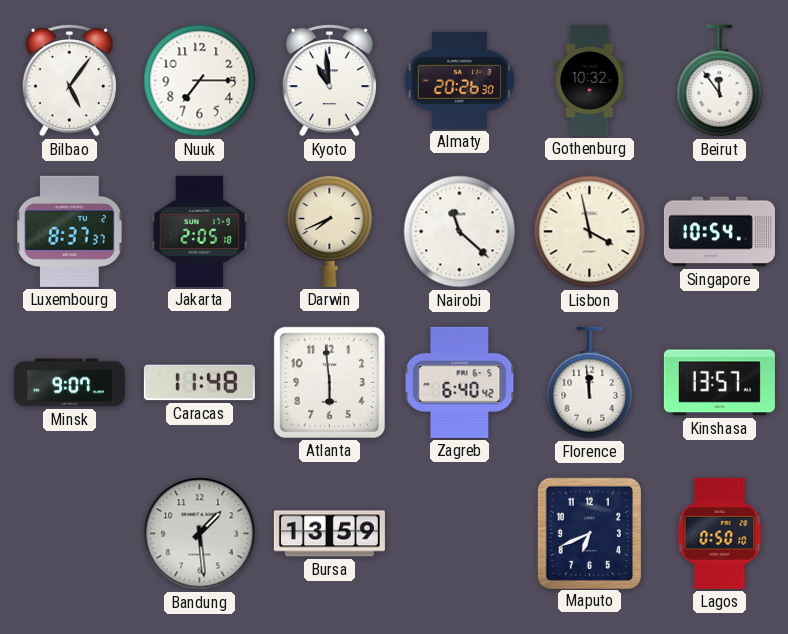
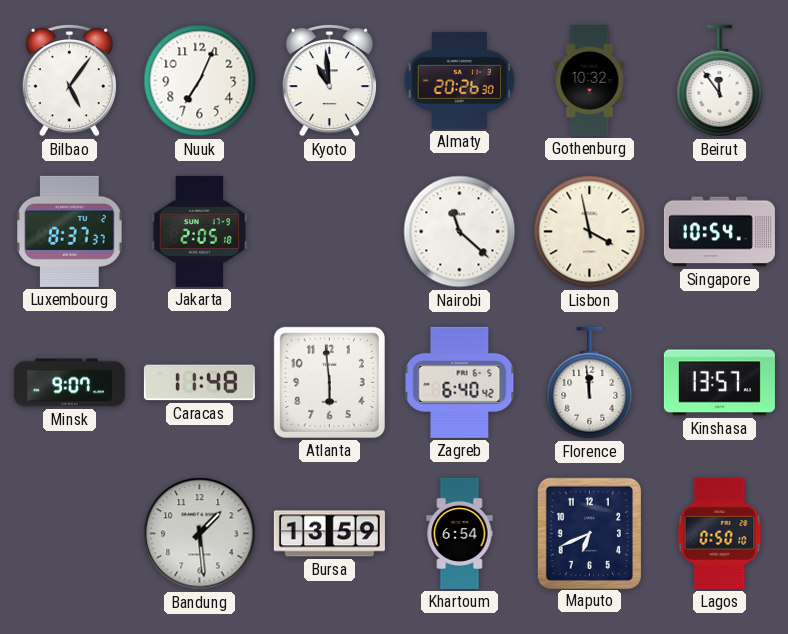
Nuuk: 7:15 -> 7:04
Darwin: 7:41 -> none
Khartoum: none -> 6:54
